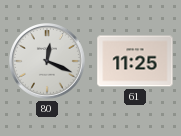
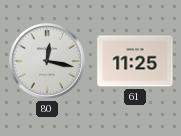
80: 12:19 -> 12:17
